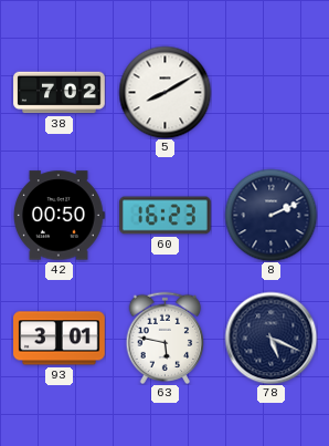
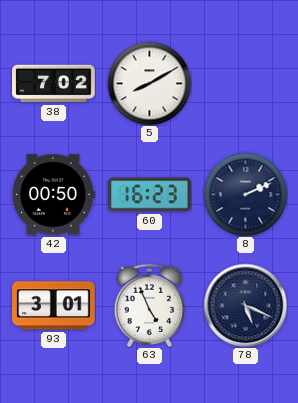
63: 5:47 -> 4:56
